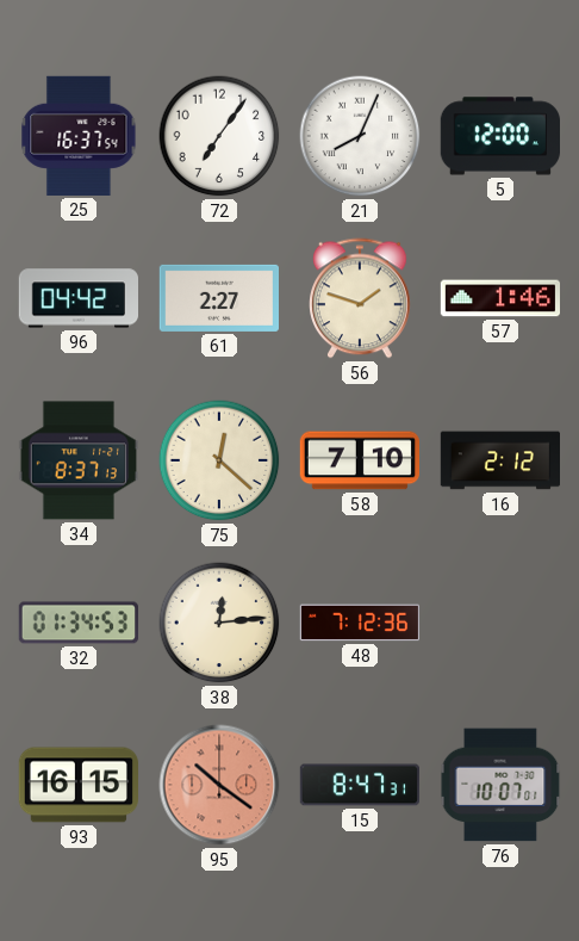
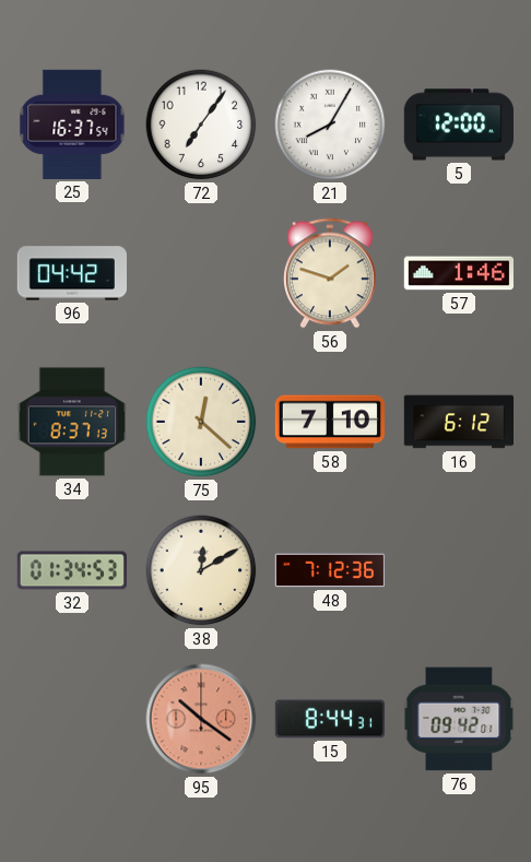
21: 8:04 -> 8:05
61: 2:27 -> none
16: 2:12 -> 6:12
38: 12:14 -> 12:10
93: 16:15 -> none
15: 8:47 -> 8:44
76: 10:07 -> 09:42
